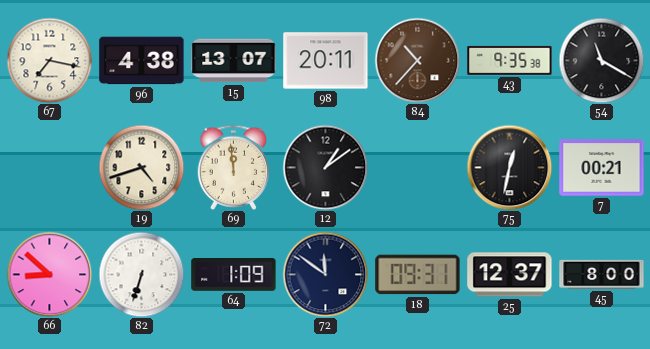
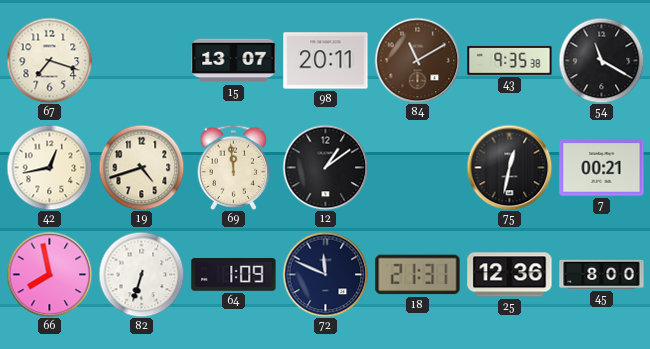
67: 7:17 -> 7:18
96: 4:38 -> none
84: 10:37 -> 11:10
42: none -> 12:43
66: 8:52 -> 7:58
72: 11:51 -> 11:49
18: 09:31 -> 21:31
25: 12:37 -> 12:36
